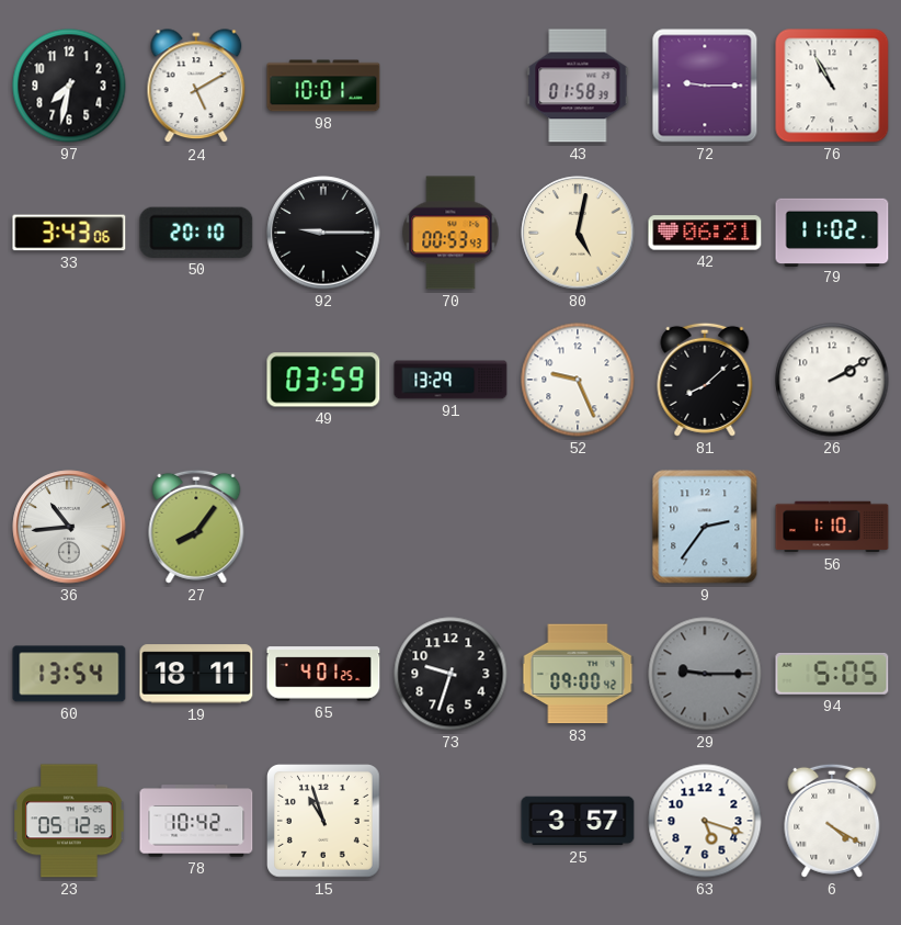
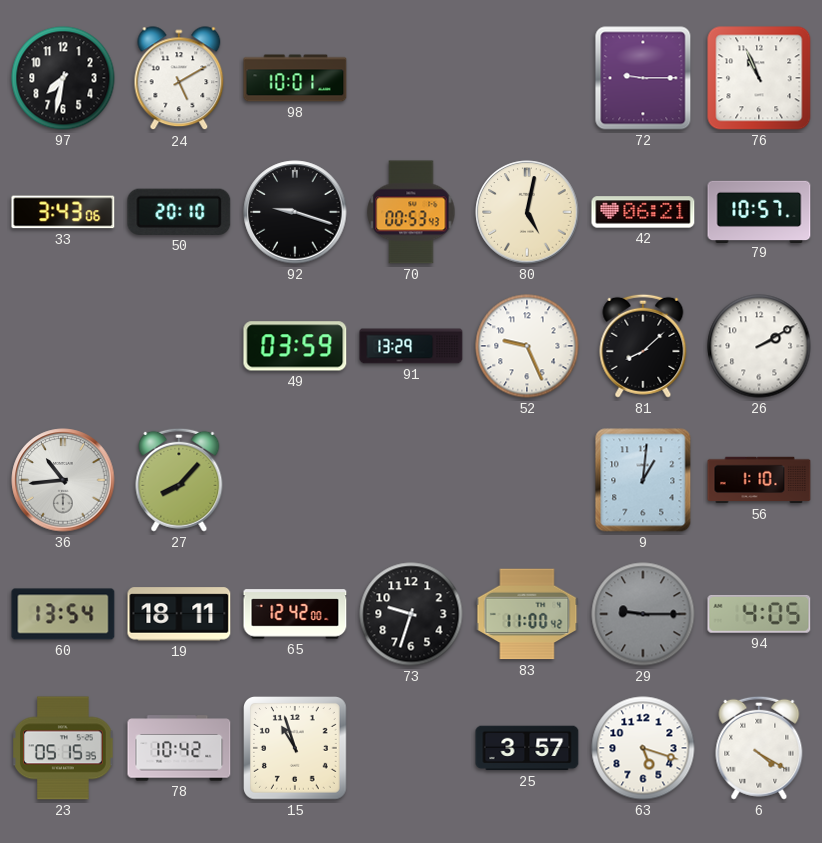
43: 01:58 -> none
76: 10:55 -> 10:56
92: 9:15 -> 9:18
79: 11:02 -> 10:57
27: 8:06 -> 8:07
9: 2:36 -> 1:01
65: 4:01 -> 12:42
83: 09:00 -> 11:00
94: 5:05 -> 4:05
23: 05:12 -> 05:15
